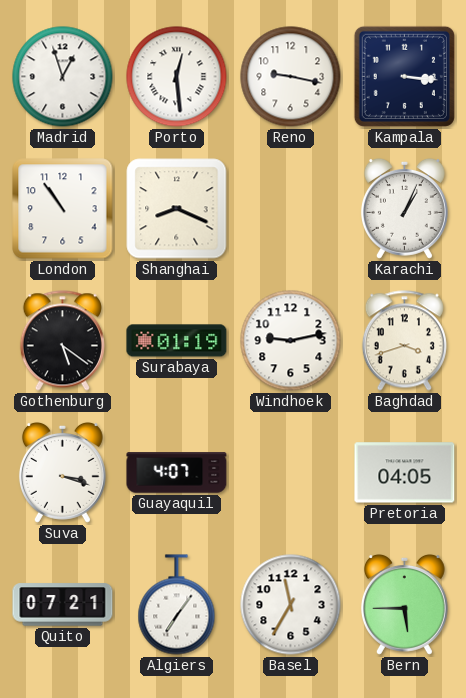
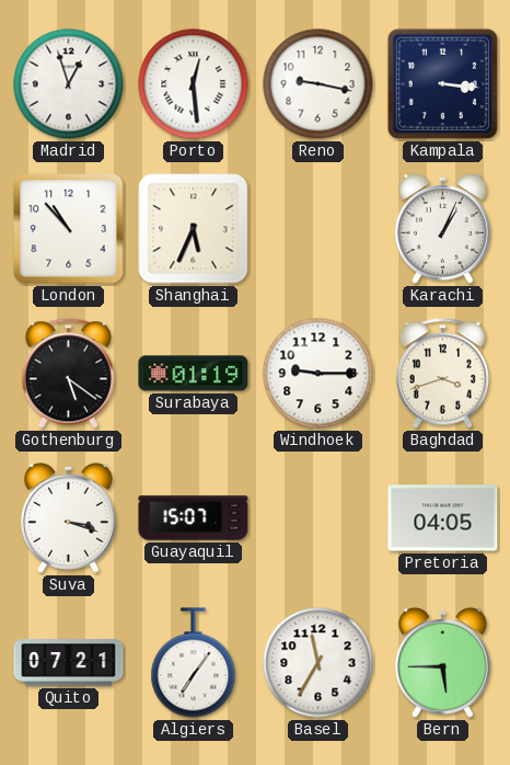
London: 10:54 -> 10:53
Shanghai: 8:19 -> 5:34
Windhoek: 9:13 -> 9:15
Guayaquil: 4:07 -> 15:07
